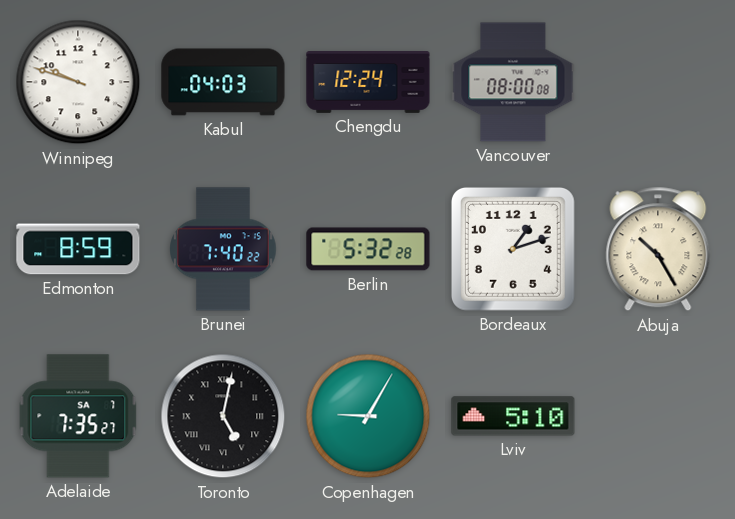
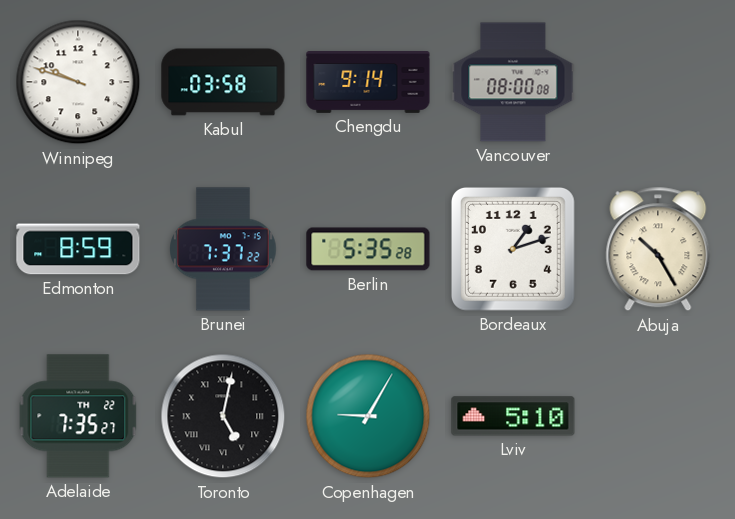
Kabul: 04:03 -> 03:58
Chengdu: 12:24 -> 9:14
Brunei: 7:40 -> 7:37
Berlin: 5:32 -> 5:35
Adelaide date: SA 7 -> TH 22
